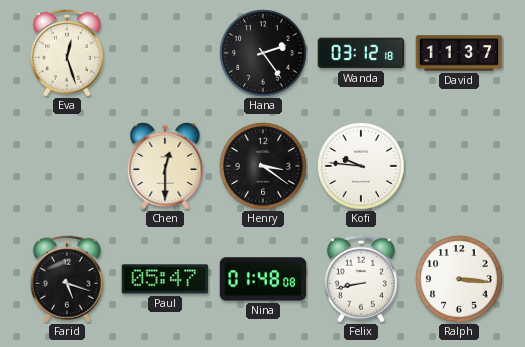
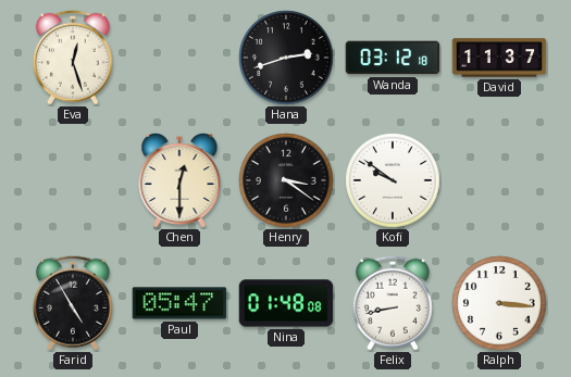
Hana: 2:24 -> 2:42
Kofi: 9:46 -> 9:51
Farid: 5:18 -> 4:55
